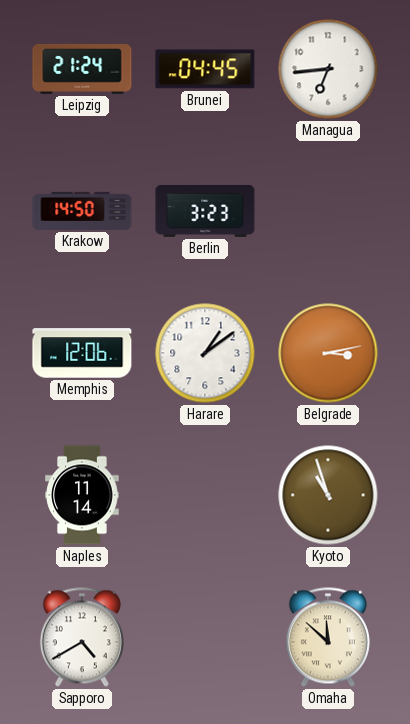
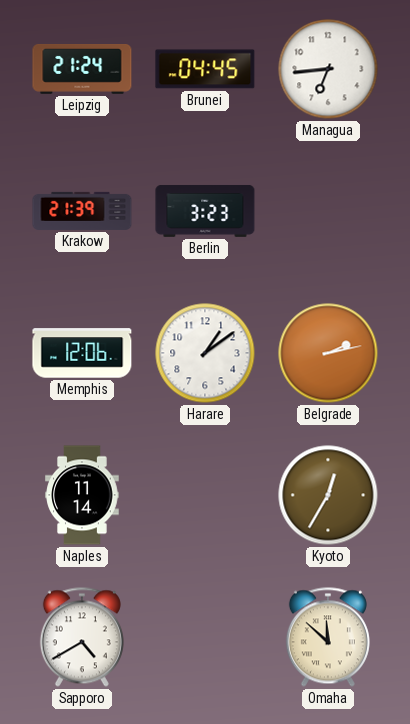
Krakow: 14:50 -> 21:39
Belgrade: 3:13 -> 2:13
Kyoto: 10:57 -> 12:35
